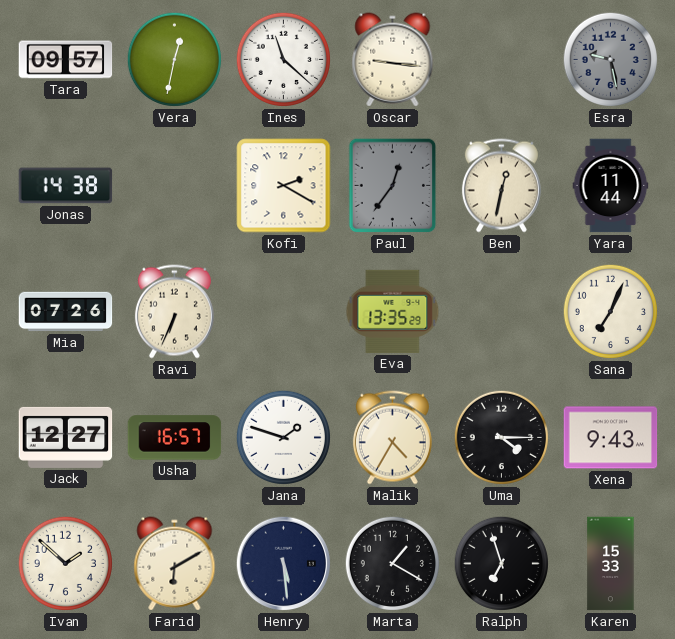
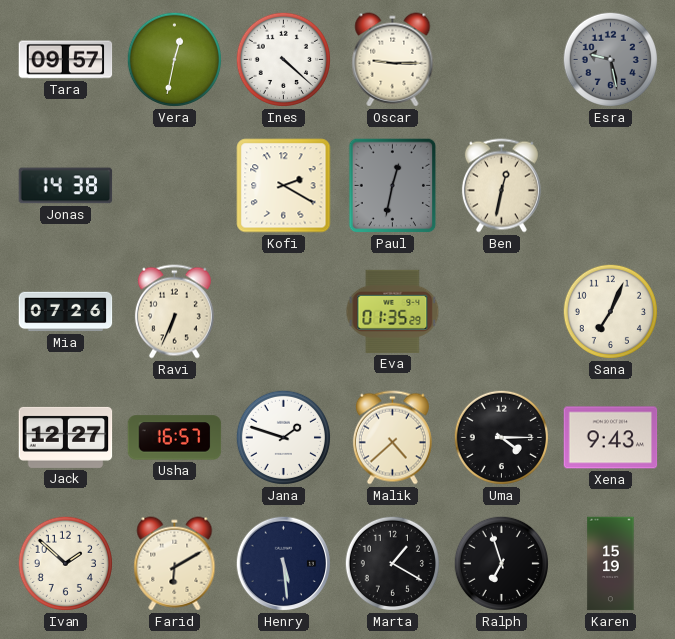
Ines: 11:22 -> 4:22
Oscar: 9:16 -> 9:15
Paul: 12:36 -> 12:32
Yara: 11:44 -> none
Eva: 13:35 -> 01:35
Malik: 4:35 -> 4:38
Karen: 15:33 -> 15:19
